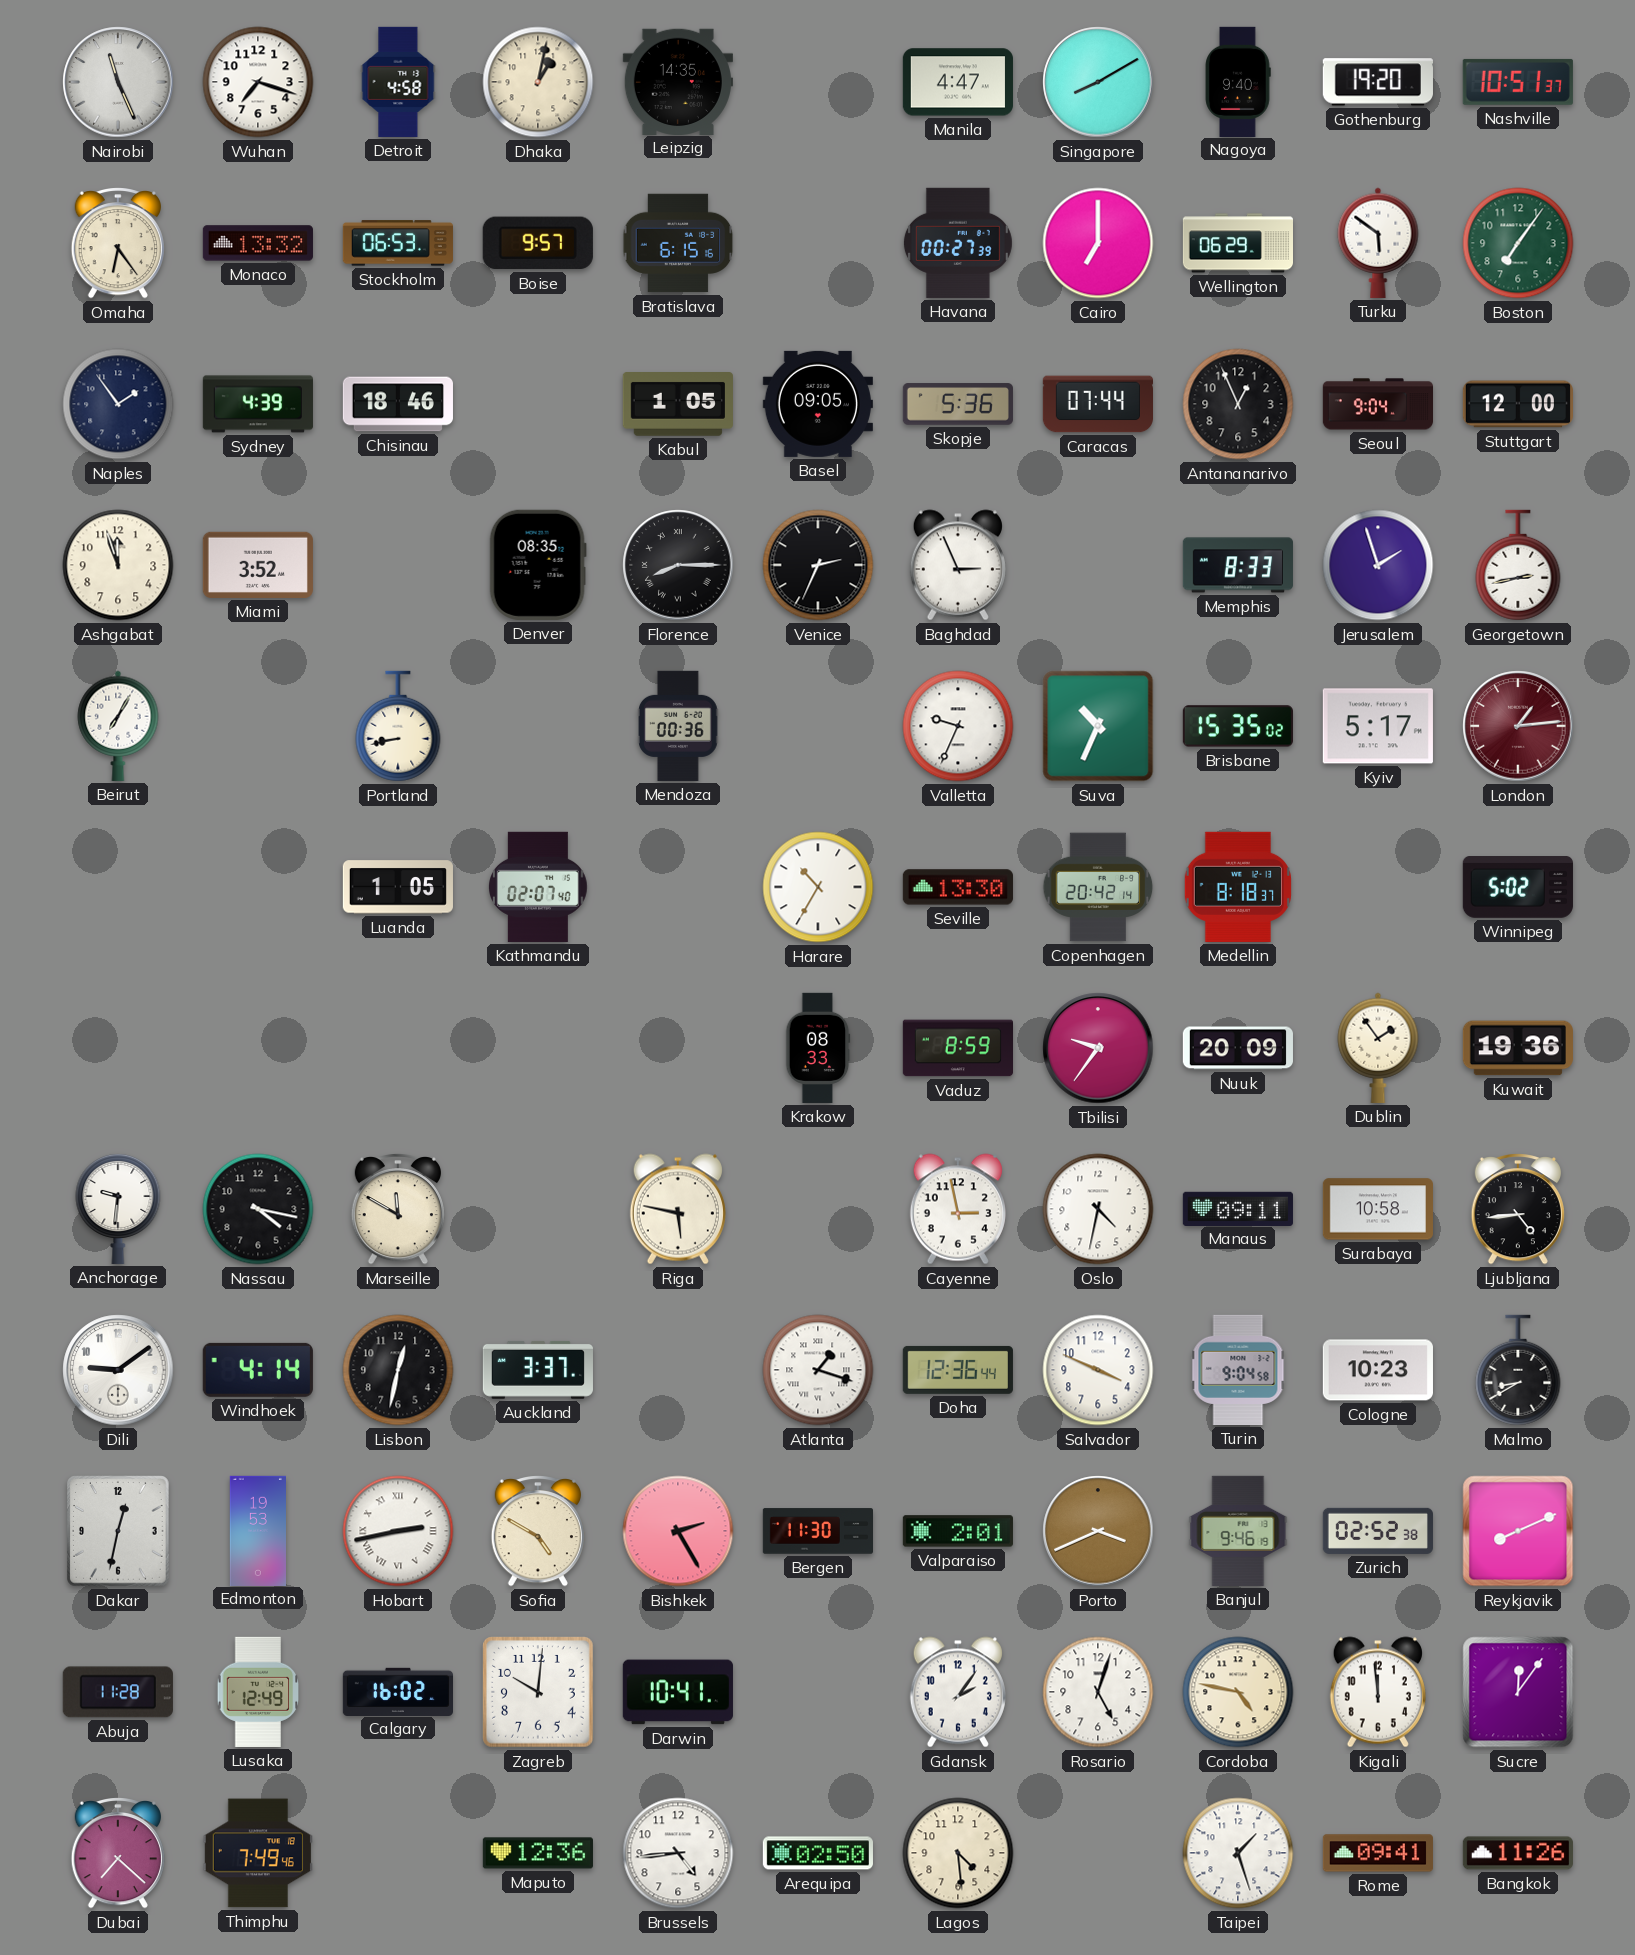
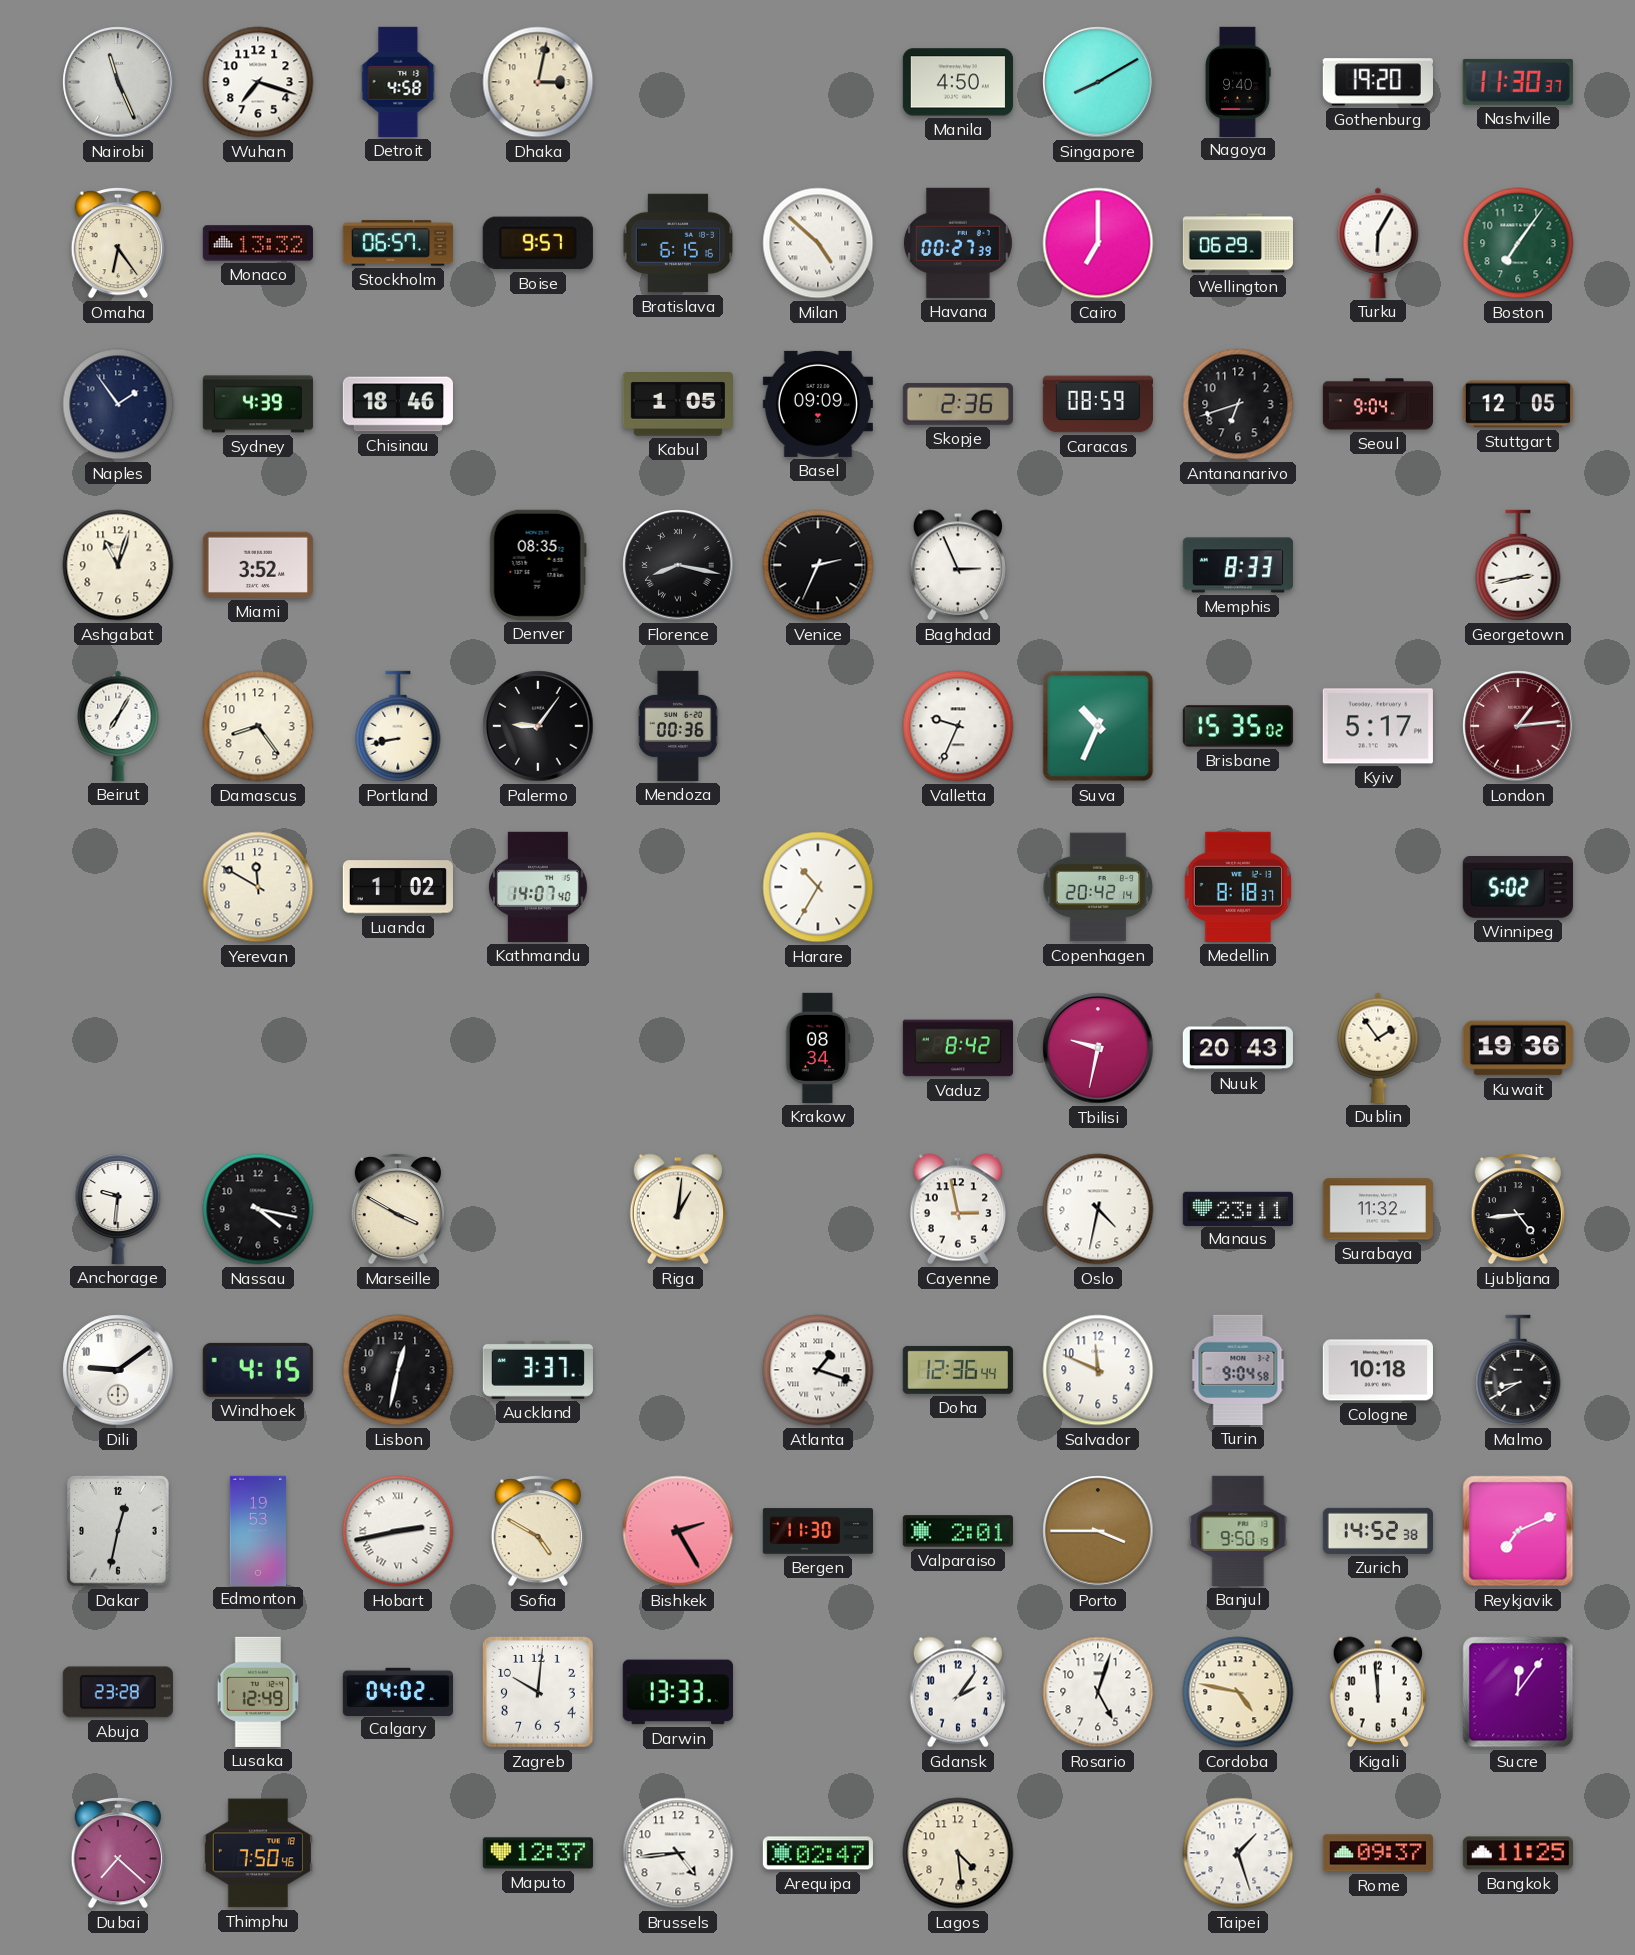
Dhaka: 1:02 -> 3:02
Leipzig: 14:35 -> none
Manila: 4:47 -> 4:50
Nashville: 10:51 -> 11:30
Stockholm: 06:53 -> 06:57
Milan: none -> 4:52
Turku: 5:51 -> 6:05
Basel: 09:05 -> 09:09
Skopje: 5:36 -> 2:36
Caracas: 07:44 -> 08:59
Antananarivo: 12:56 -> 6:42
Stuttgart: 12:00 -> 12:05
Ashgabat: 11:57 -> 11:03
Florence: 8:15 -> 8:17
Jerusalem: 1:57 -> none
Damascus: none -> 8:24
Palermo: none -> 9:06
Yerevan: none -> 11:50
Luanda: 1:05 -> 1:02
Kathmandu: 02:07 -> 14:07
Seville: 13:30 -> none
Krakow: 08:33 -> 08:34
Vaduz: 8:59 -> 8:42
Tbilisi: 9:36 -> 9:32
Nuuk: 20:09 -> 20:43
Marseille: 11:50 -> 3:50
Riga: 5:47 -> 1:01
Manaus: 09:11 -> 23:11
Surabaya: 10:58 -> 11:32
Windhoek: 4:14 -> 4:15
Salvador: 3:49 -> 11:49
Cologne: 10:23 -> 10:18
Porto: 3:41 -> 3:45
Banjul: 9:46 -> 9:50
Zurich: 02:52 -> 14:52
Reykjavik: 8:11 -> 7:11
Abuja: 11:28 -> 23:28
Calgary: 16:02 -> 04:02
Darwin: 10:41 -> 13:33
Thimphu: 7:49 -> 7:50
Maputo: 12:36 -> 12:37
Arequipa: 02:50 -> 02:47
Rome: 09:41 -> 09:37
Bangkok: 11:26 -> 11:25
